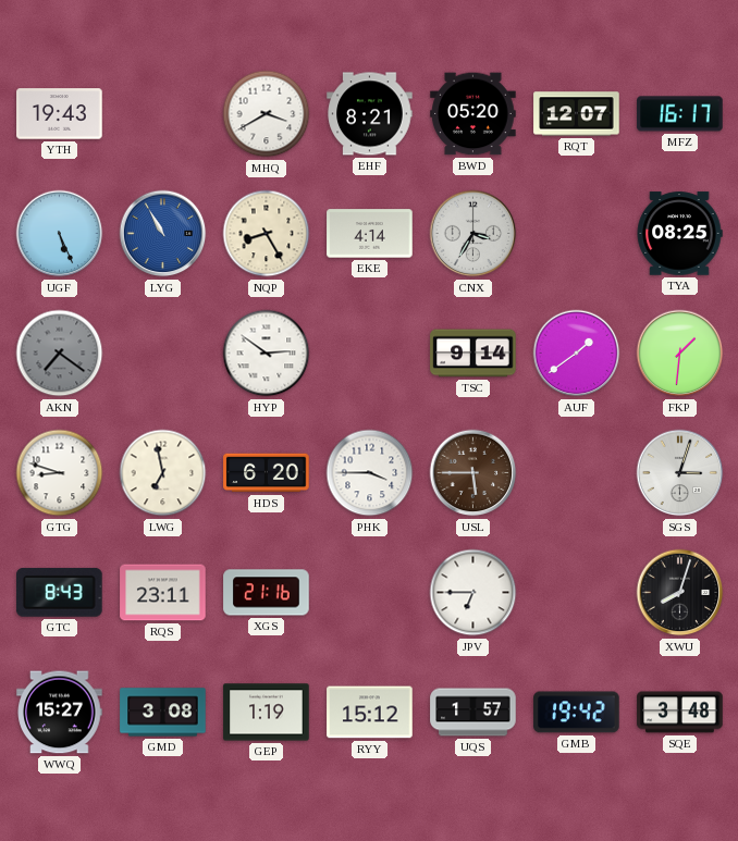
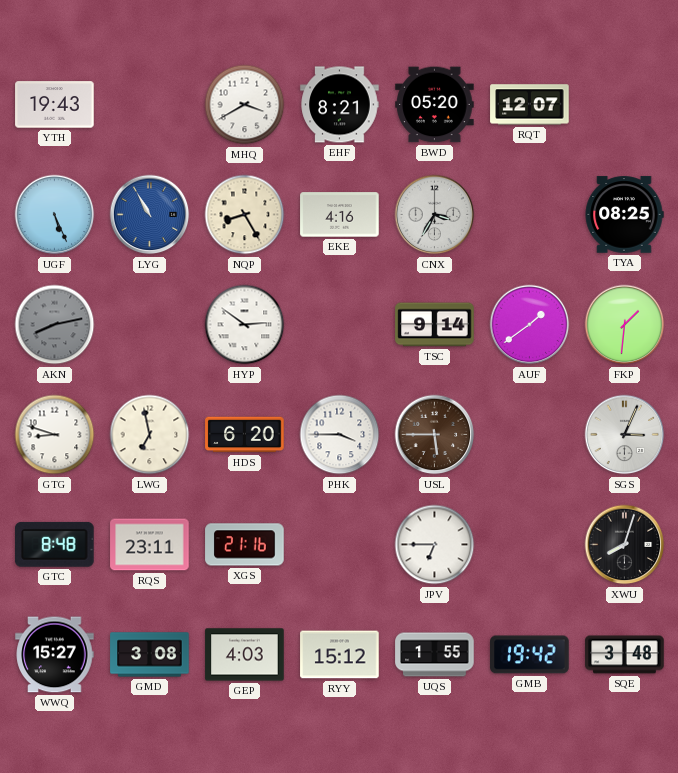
MFZ: 16:17 -> none
EKE: 4:14 -> 4:16
AKN: 7:21 -> 8:13
SGS: 3:03 -> 3:04
GTC: 8:43 -> 8:48
GEP: 1:19 -> 4:03
UQS: 1:57 -> 1:55
